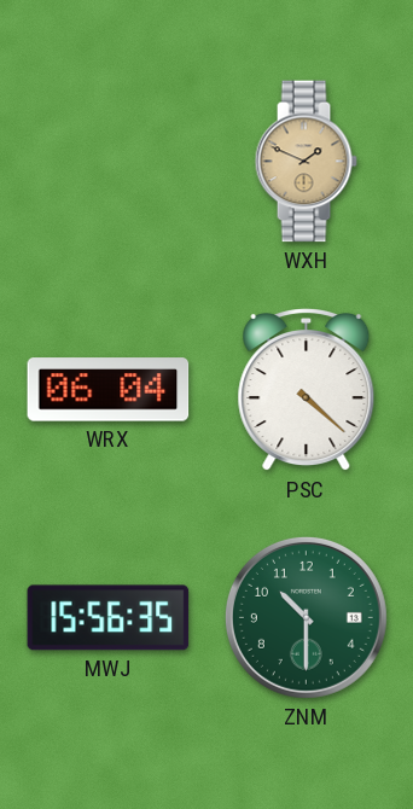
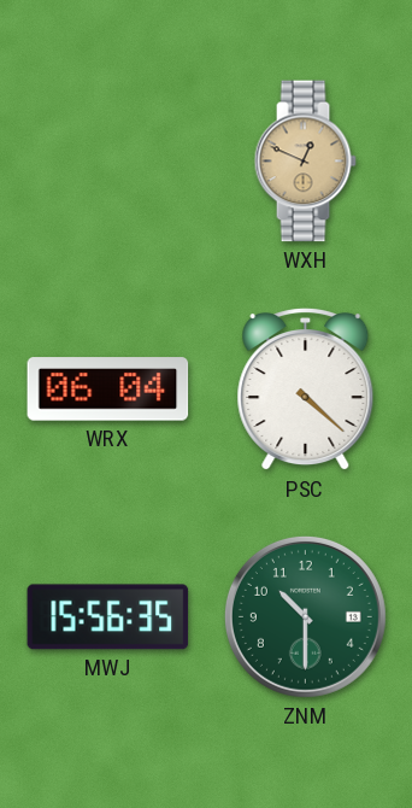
WXH: 1:49 -> 12:49
